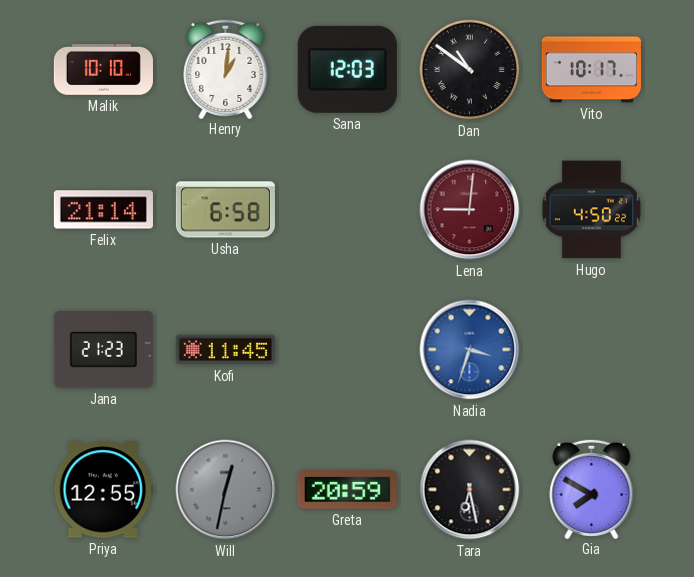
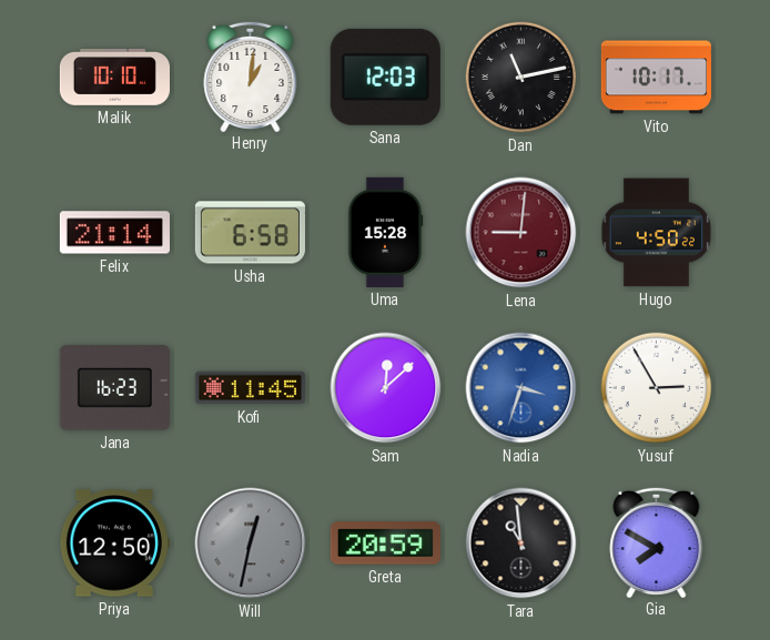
Dan: 10:51 -> 11:13
Uma: none -> 15:28
Jana: 21:23 -> 16:23
Sam: none -> 12:08
Yusuf: none -> 2:55
Priya: 12:55 -> 12:50
Tara: 6:28 -> 10:59
